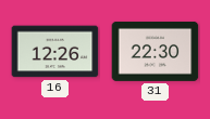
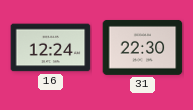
16: 12:26 -> 12:24
